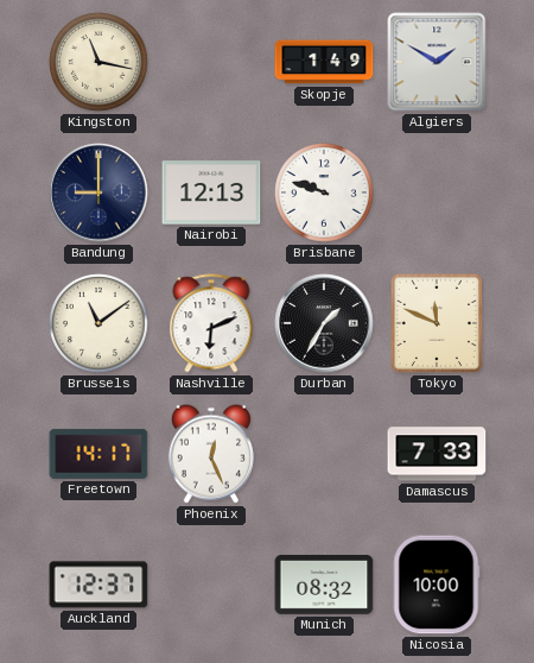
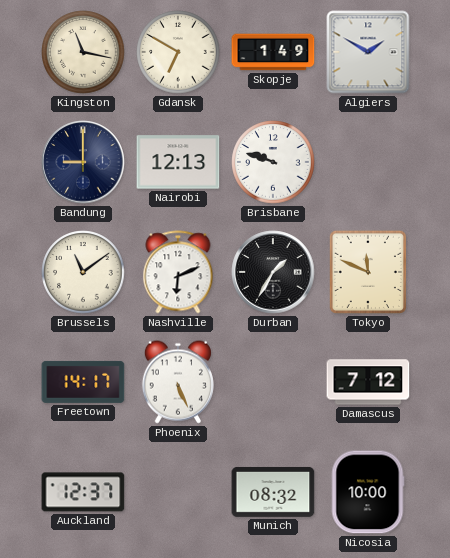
Gdansk: none -> 6:50
Phoenix: 12:26 -> 5:26
Damascus: 7:33 -> 7:12
